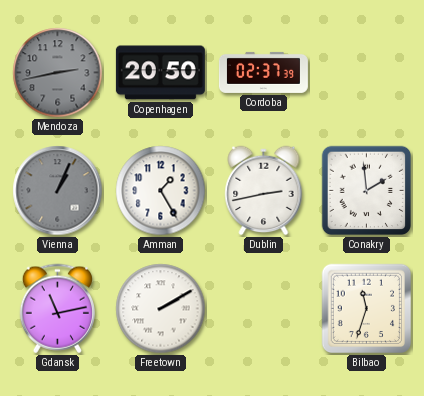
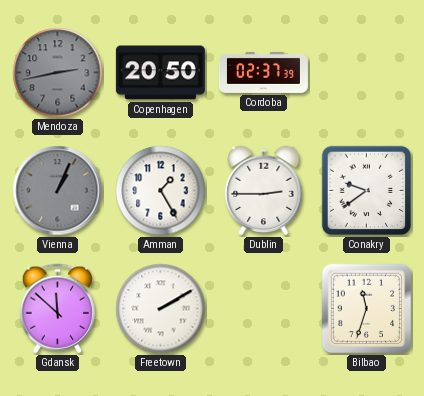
Dublin: 2:43 -> 2:45
Conakry: 1:59 -> 9:39
Gdansk: 11:13 -> 11:52
